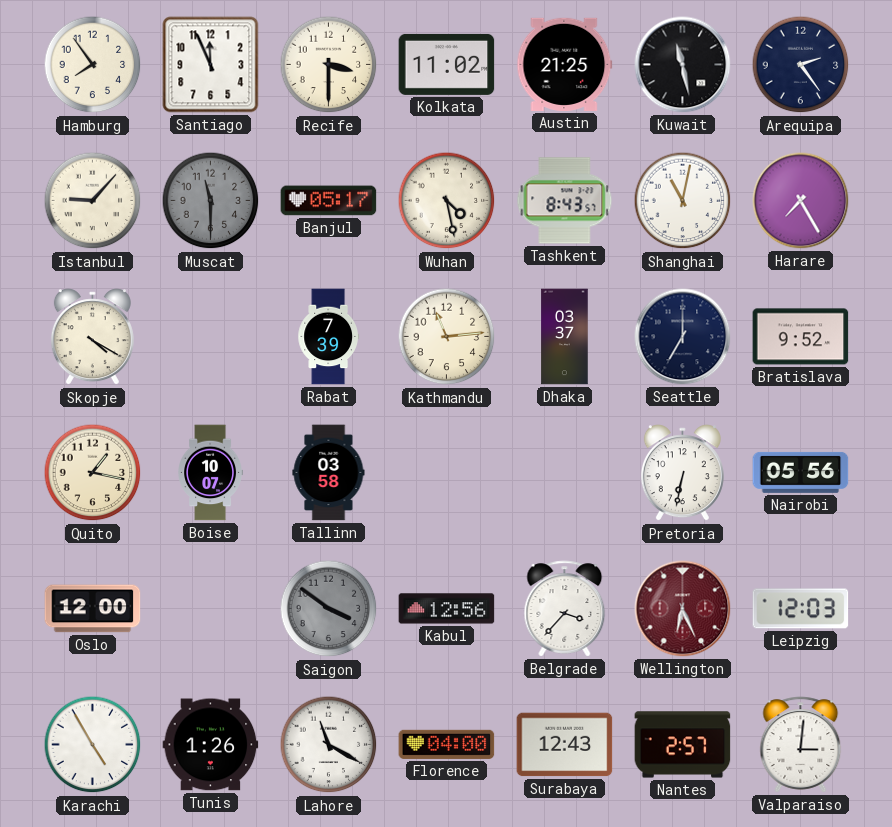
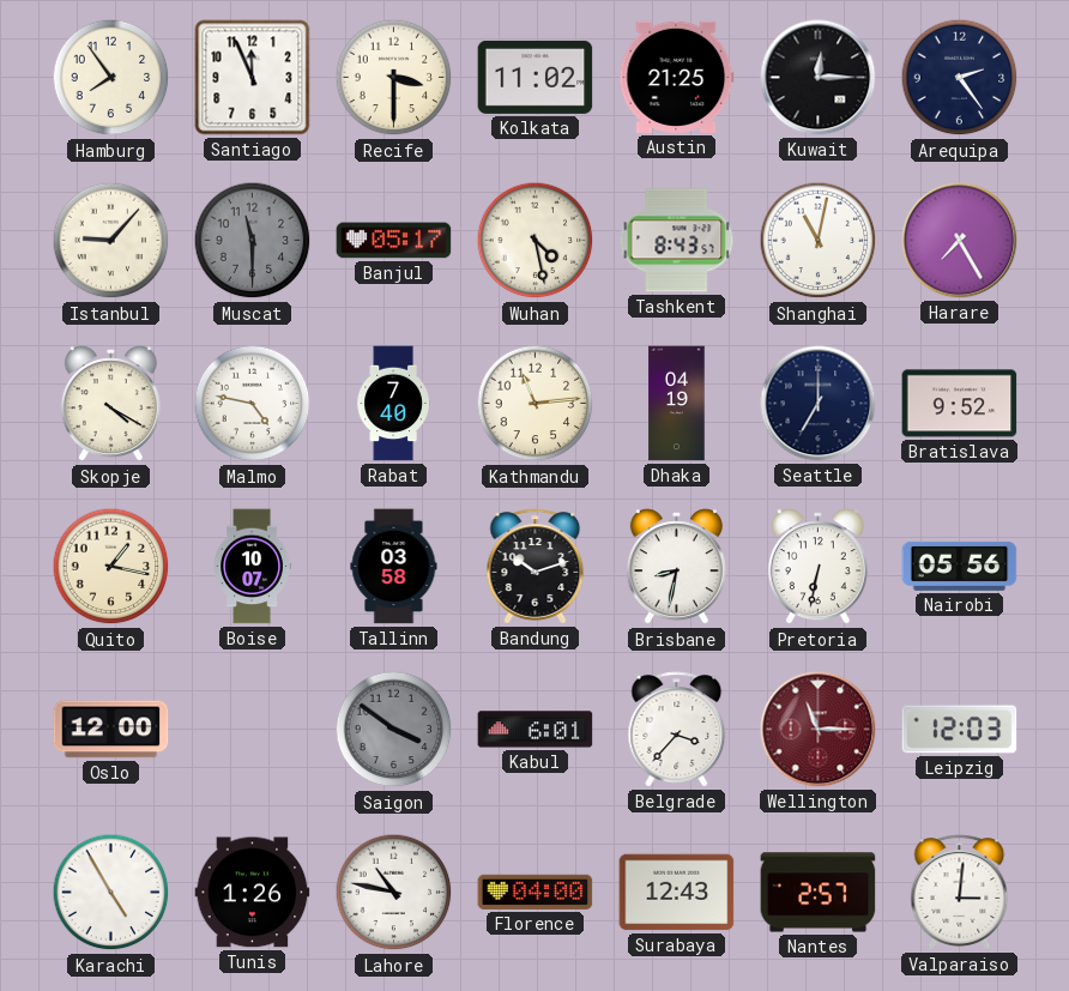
Kuwait: 11:28 -> 12:15
Malmo: none -> 4:47
Rabat: 7:39 -> 7:40
Dhaka: 03:37 -> 04:19
Bandung: none -> 10:12
Brisbane: none -> 8:32
Kabul: 12:56 -> 6:01
Wellington: 6:26 -> 11:15
Lahore: 11:20 -> 10:47
